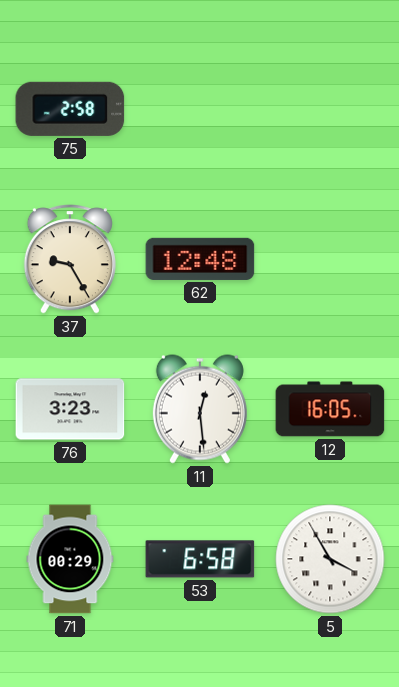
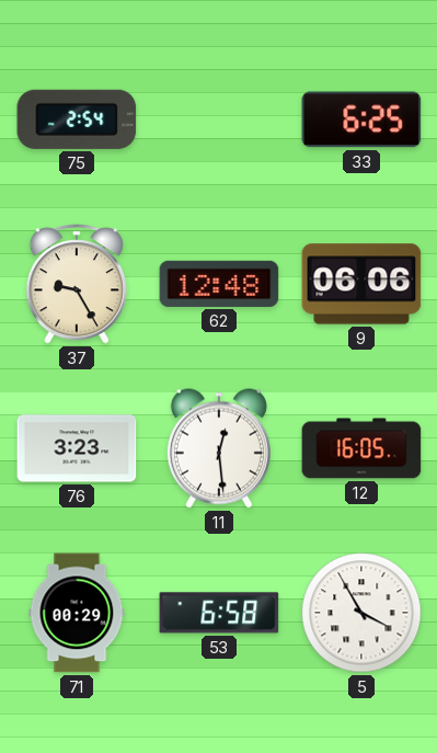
75: 2:58 -> 2:54
33: none -> 6:25
9: none -> 06:06
